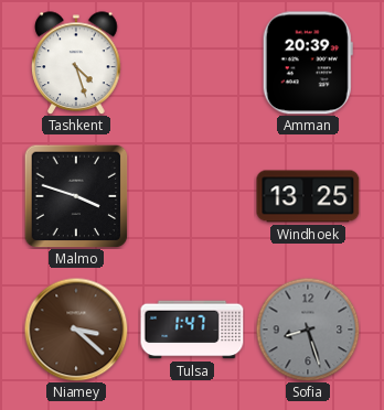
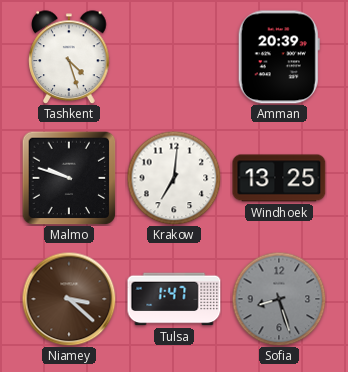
Malmo: 3:48 -> 9:48
Krakow: none -> 7:01
